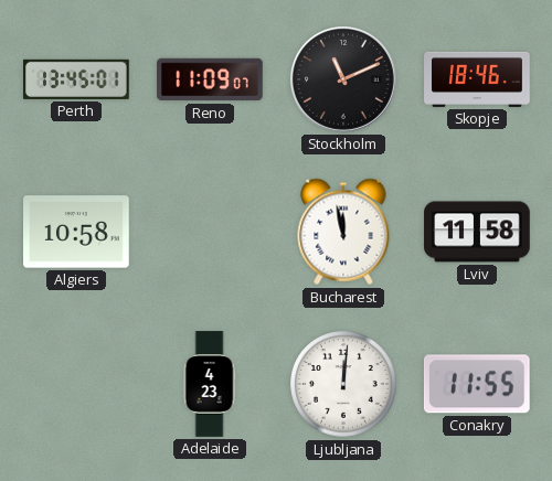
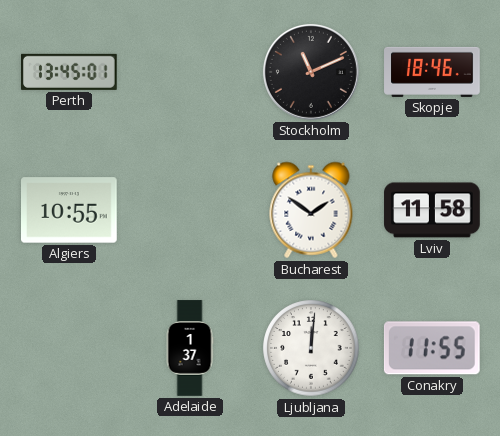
Reno: 11:09 -> none
Algiers: 10:58 -> 10:55
Bucharest: 11:58 -> 1:51
Adelaide: 4:23 -> 1:37
